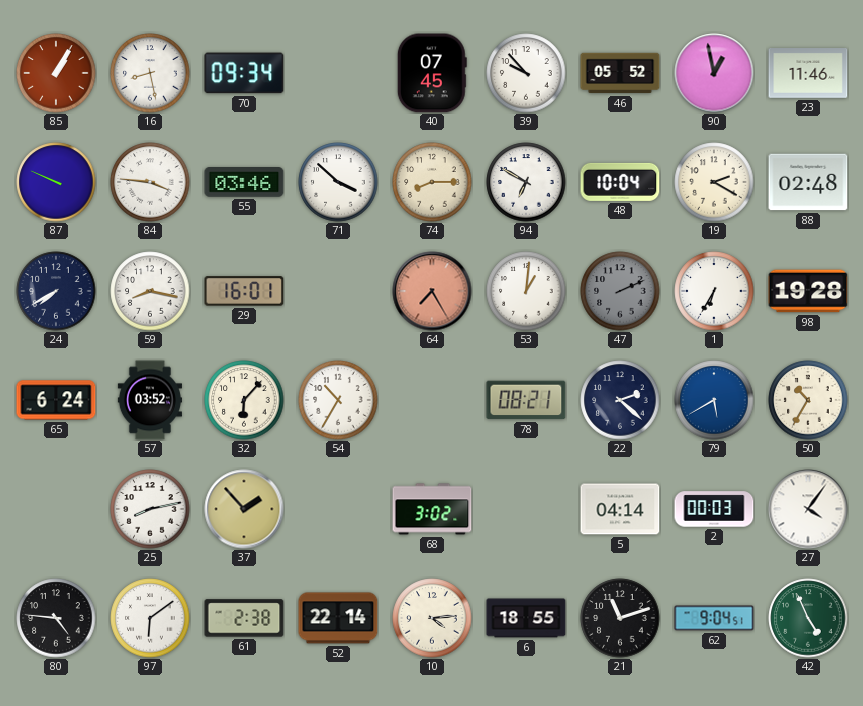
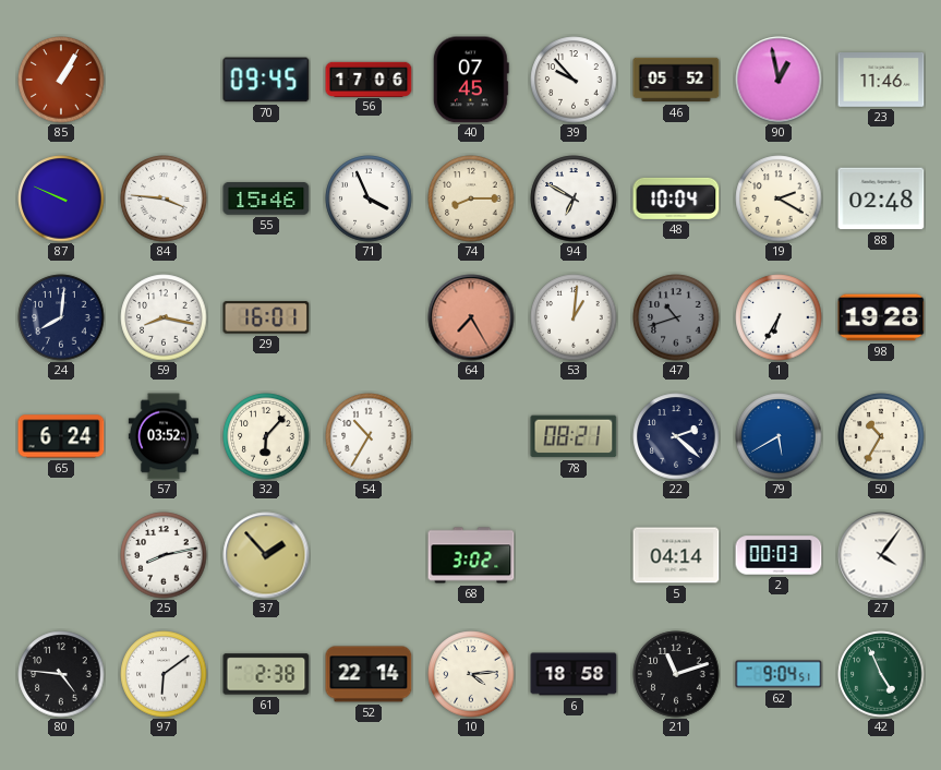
16: 8:28 -> none
70: 09:34 -> 09:45
56: none -> 17:06
55: 03:46 -> 15:46
71: 3:52 -> 3:56
24: 7:40 -> 8:01
47: 2:11 -> 10:42
6: 18:55 -> 18:58
